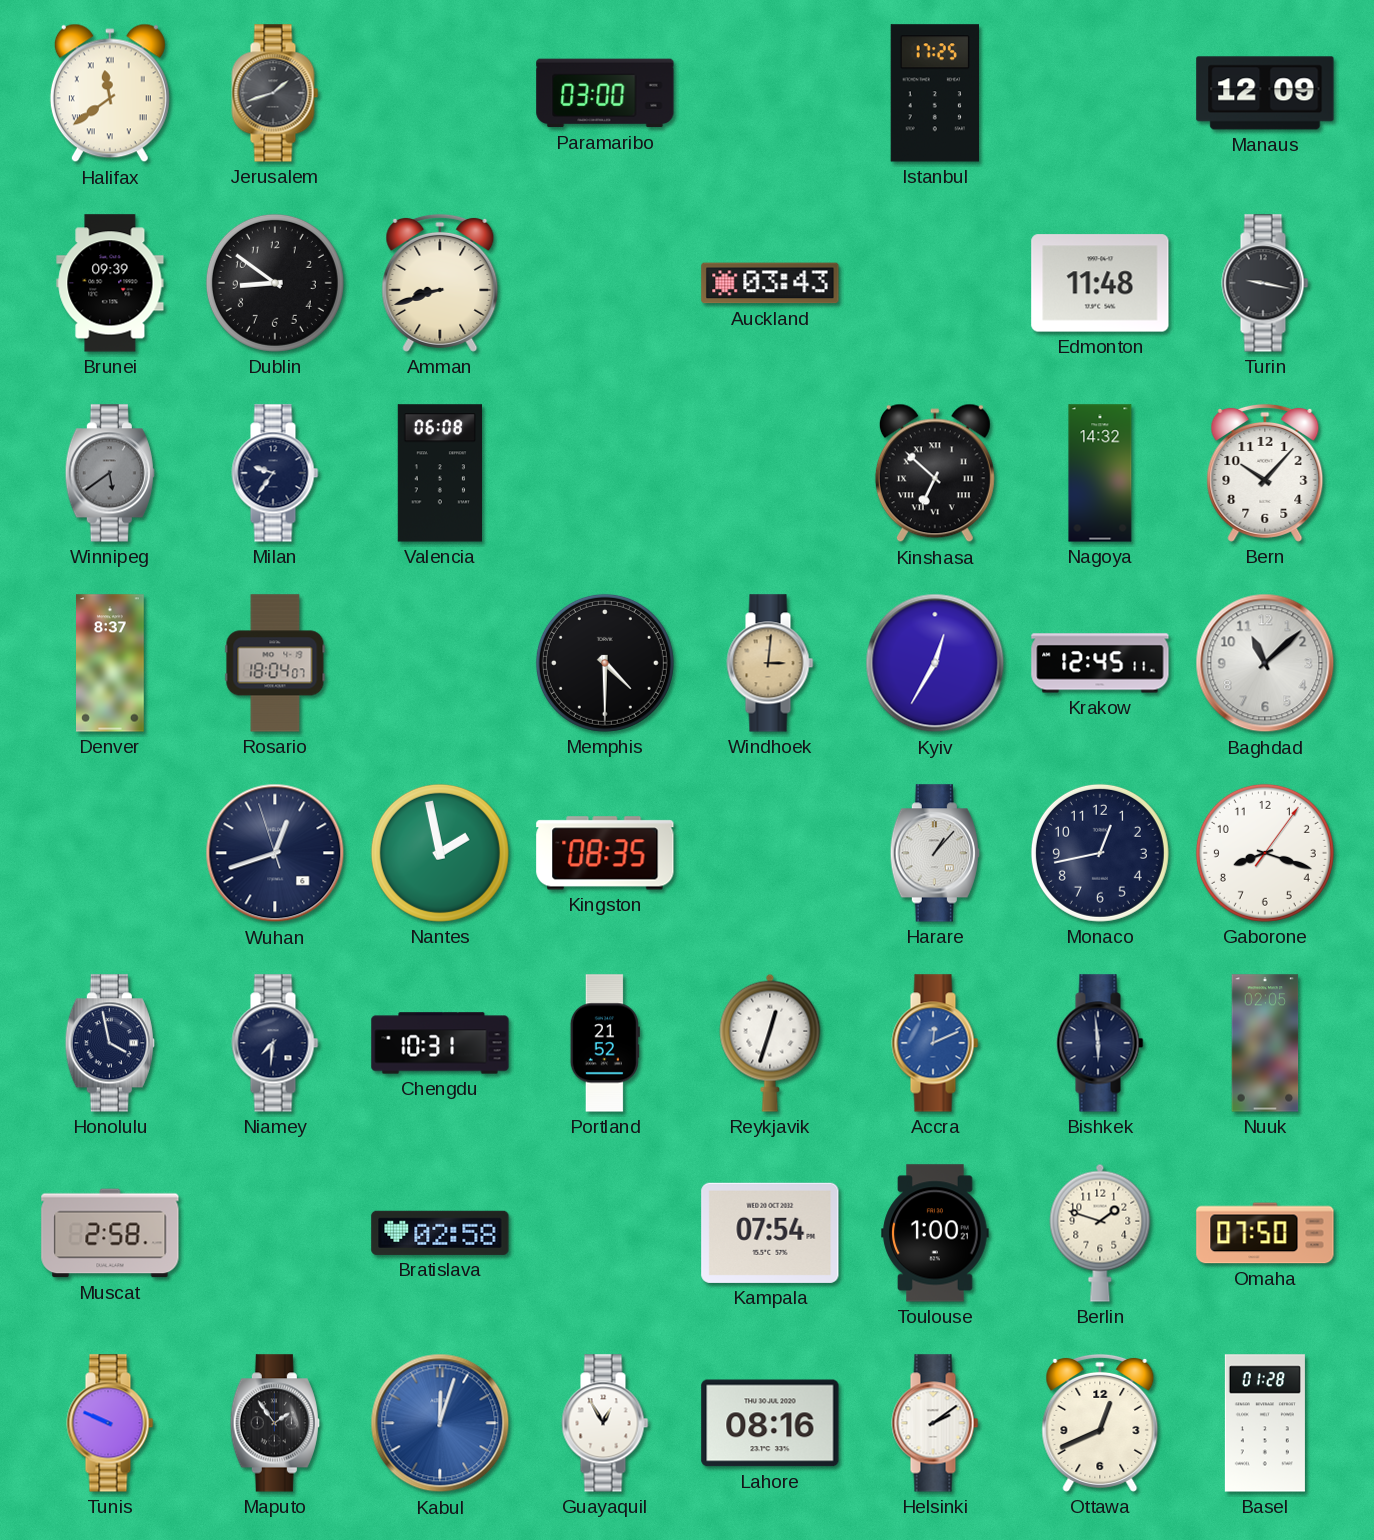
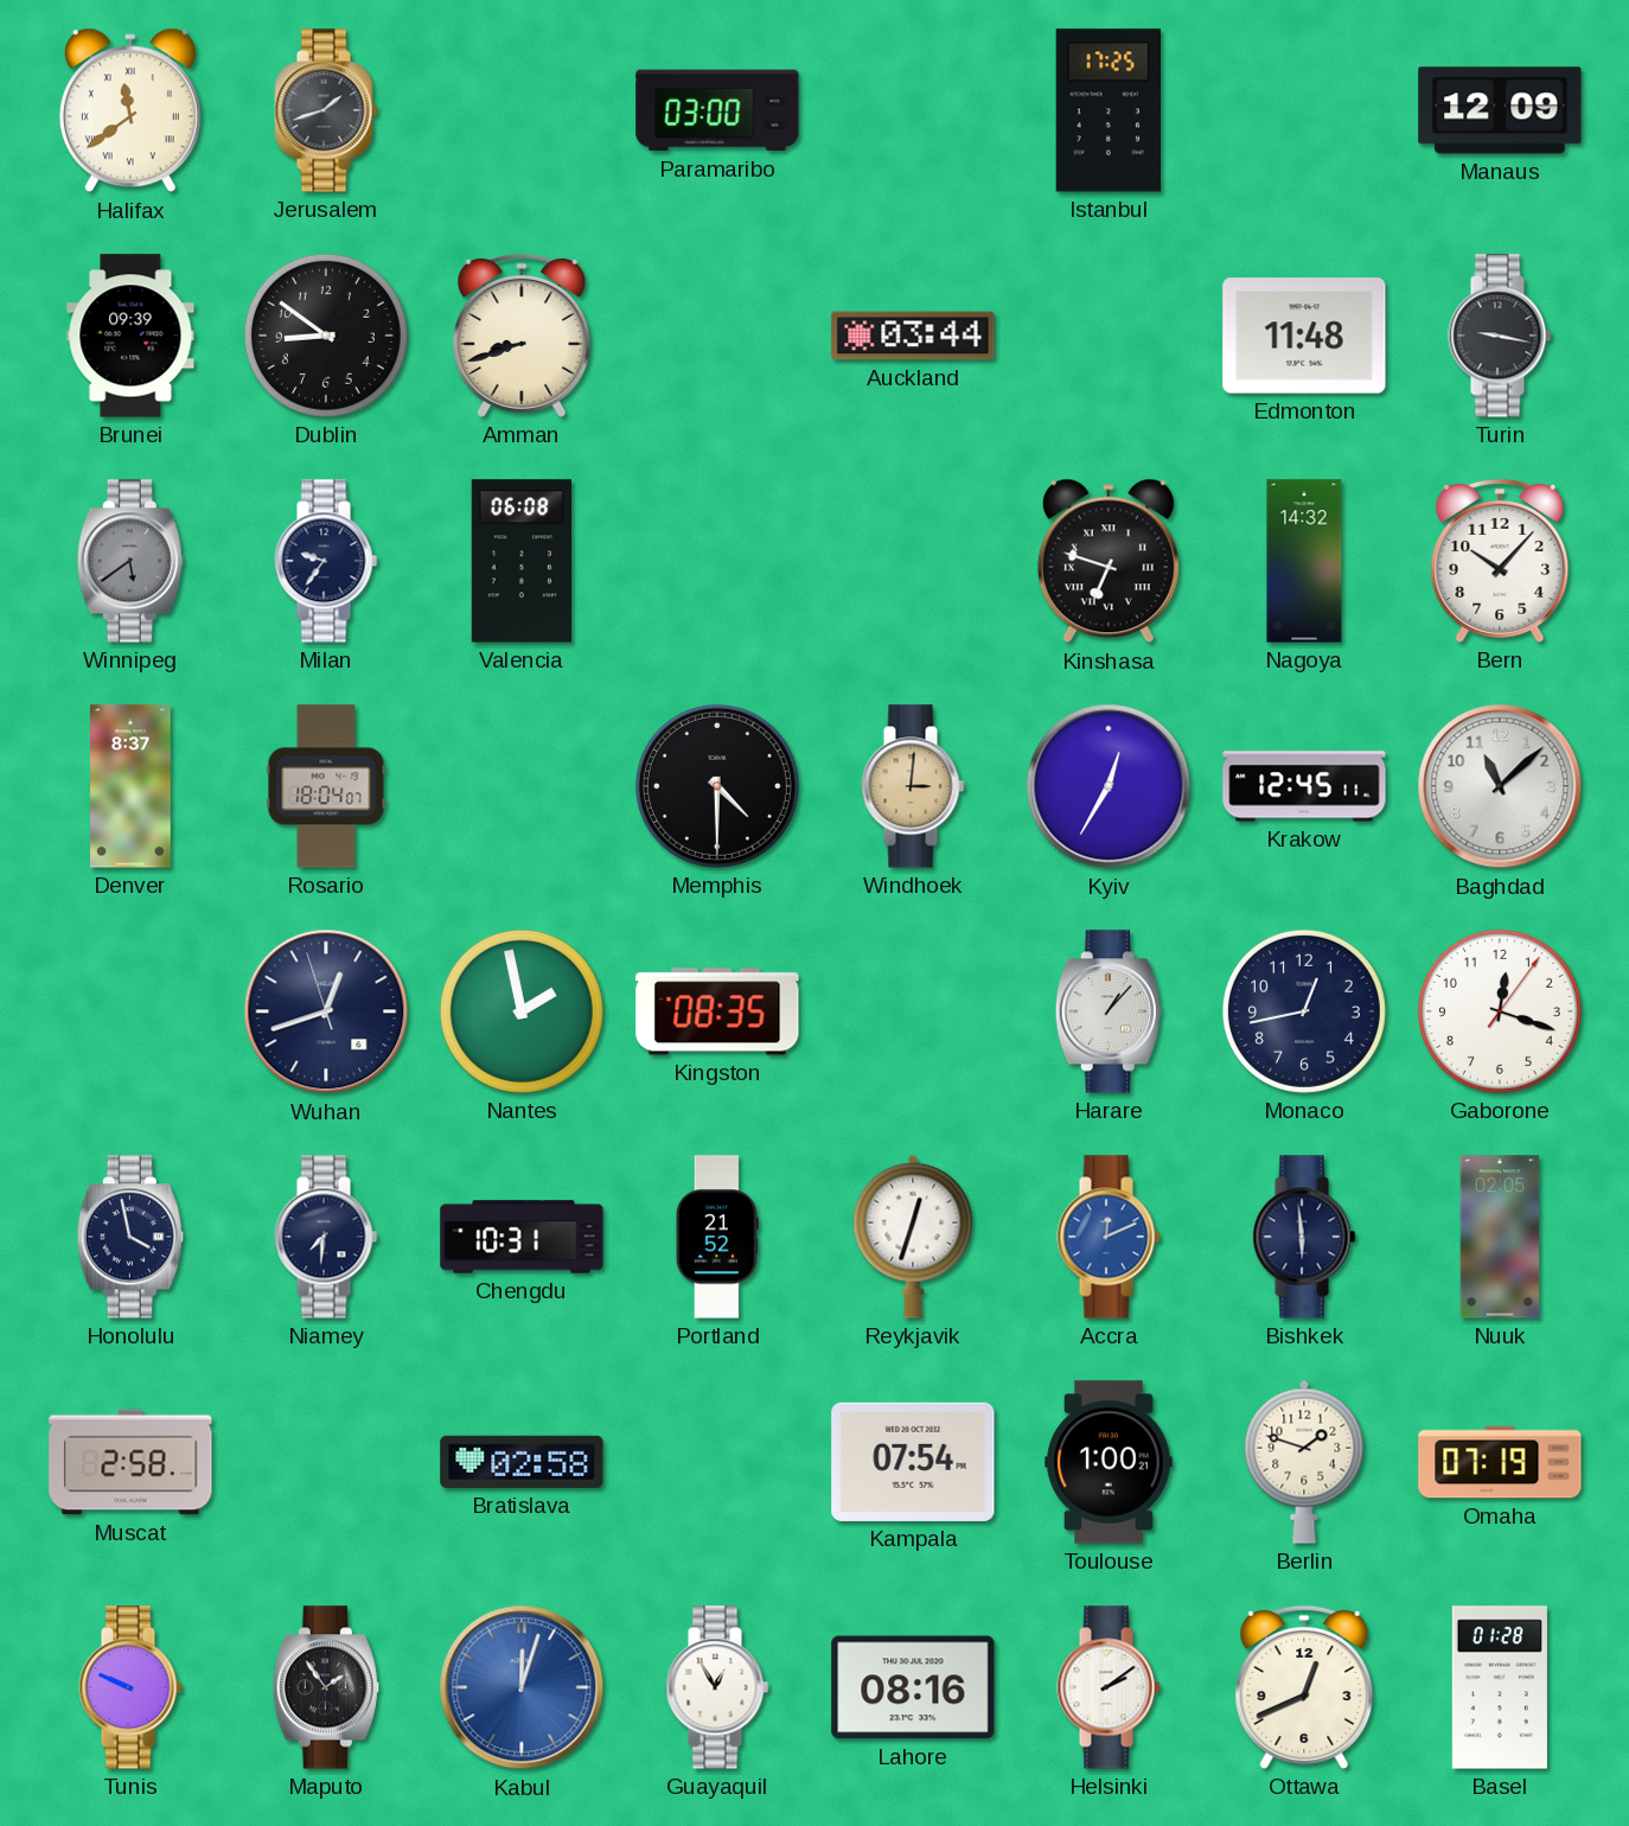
Auckland: 03:43 -> 03:44
Kinshasa: 6:52 -> 6:48
Gaborone: 8:18 -> 12:18
Omaha: 07:50 -> 07:19
